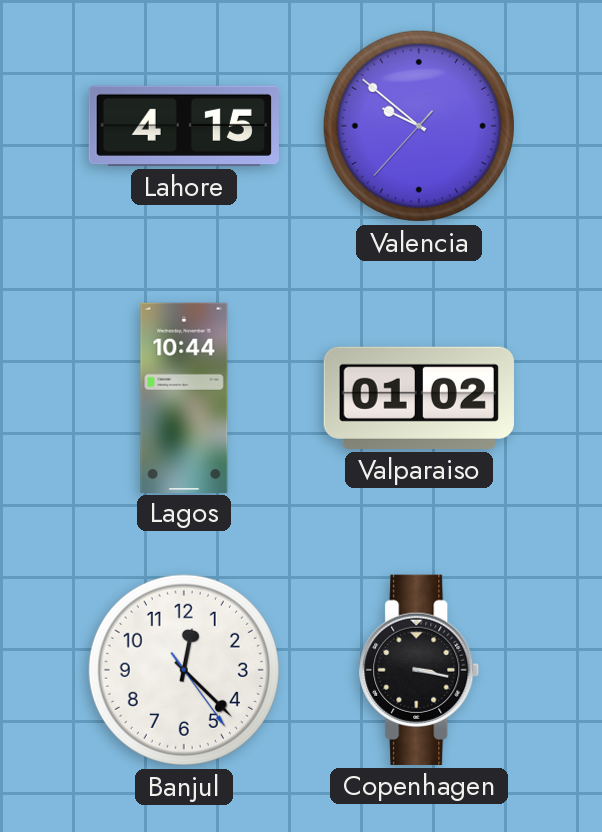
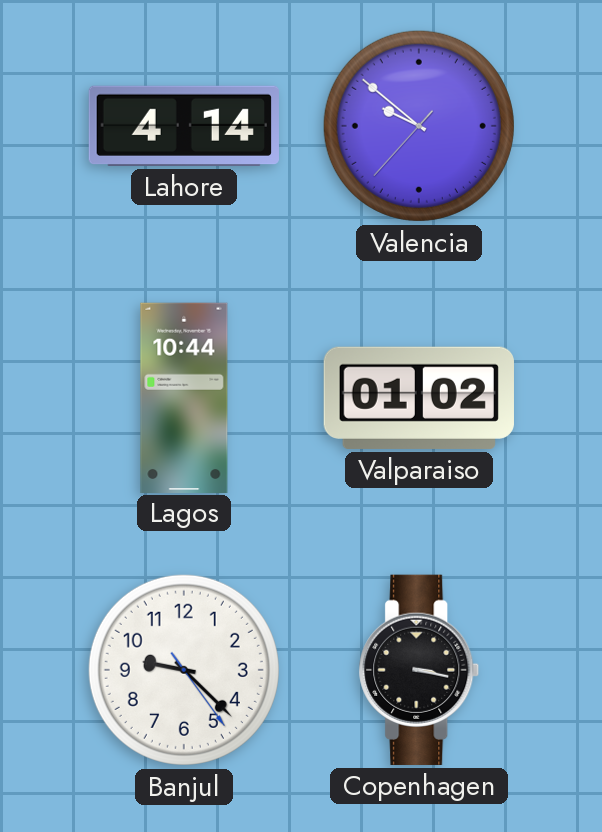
Lahore: 4:15 -> 4:14
Banjul: 12:22 -> 9:22
